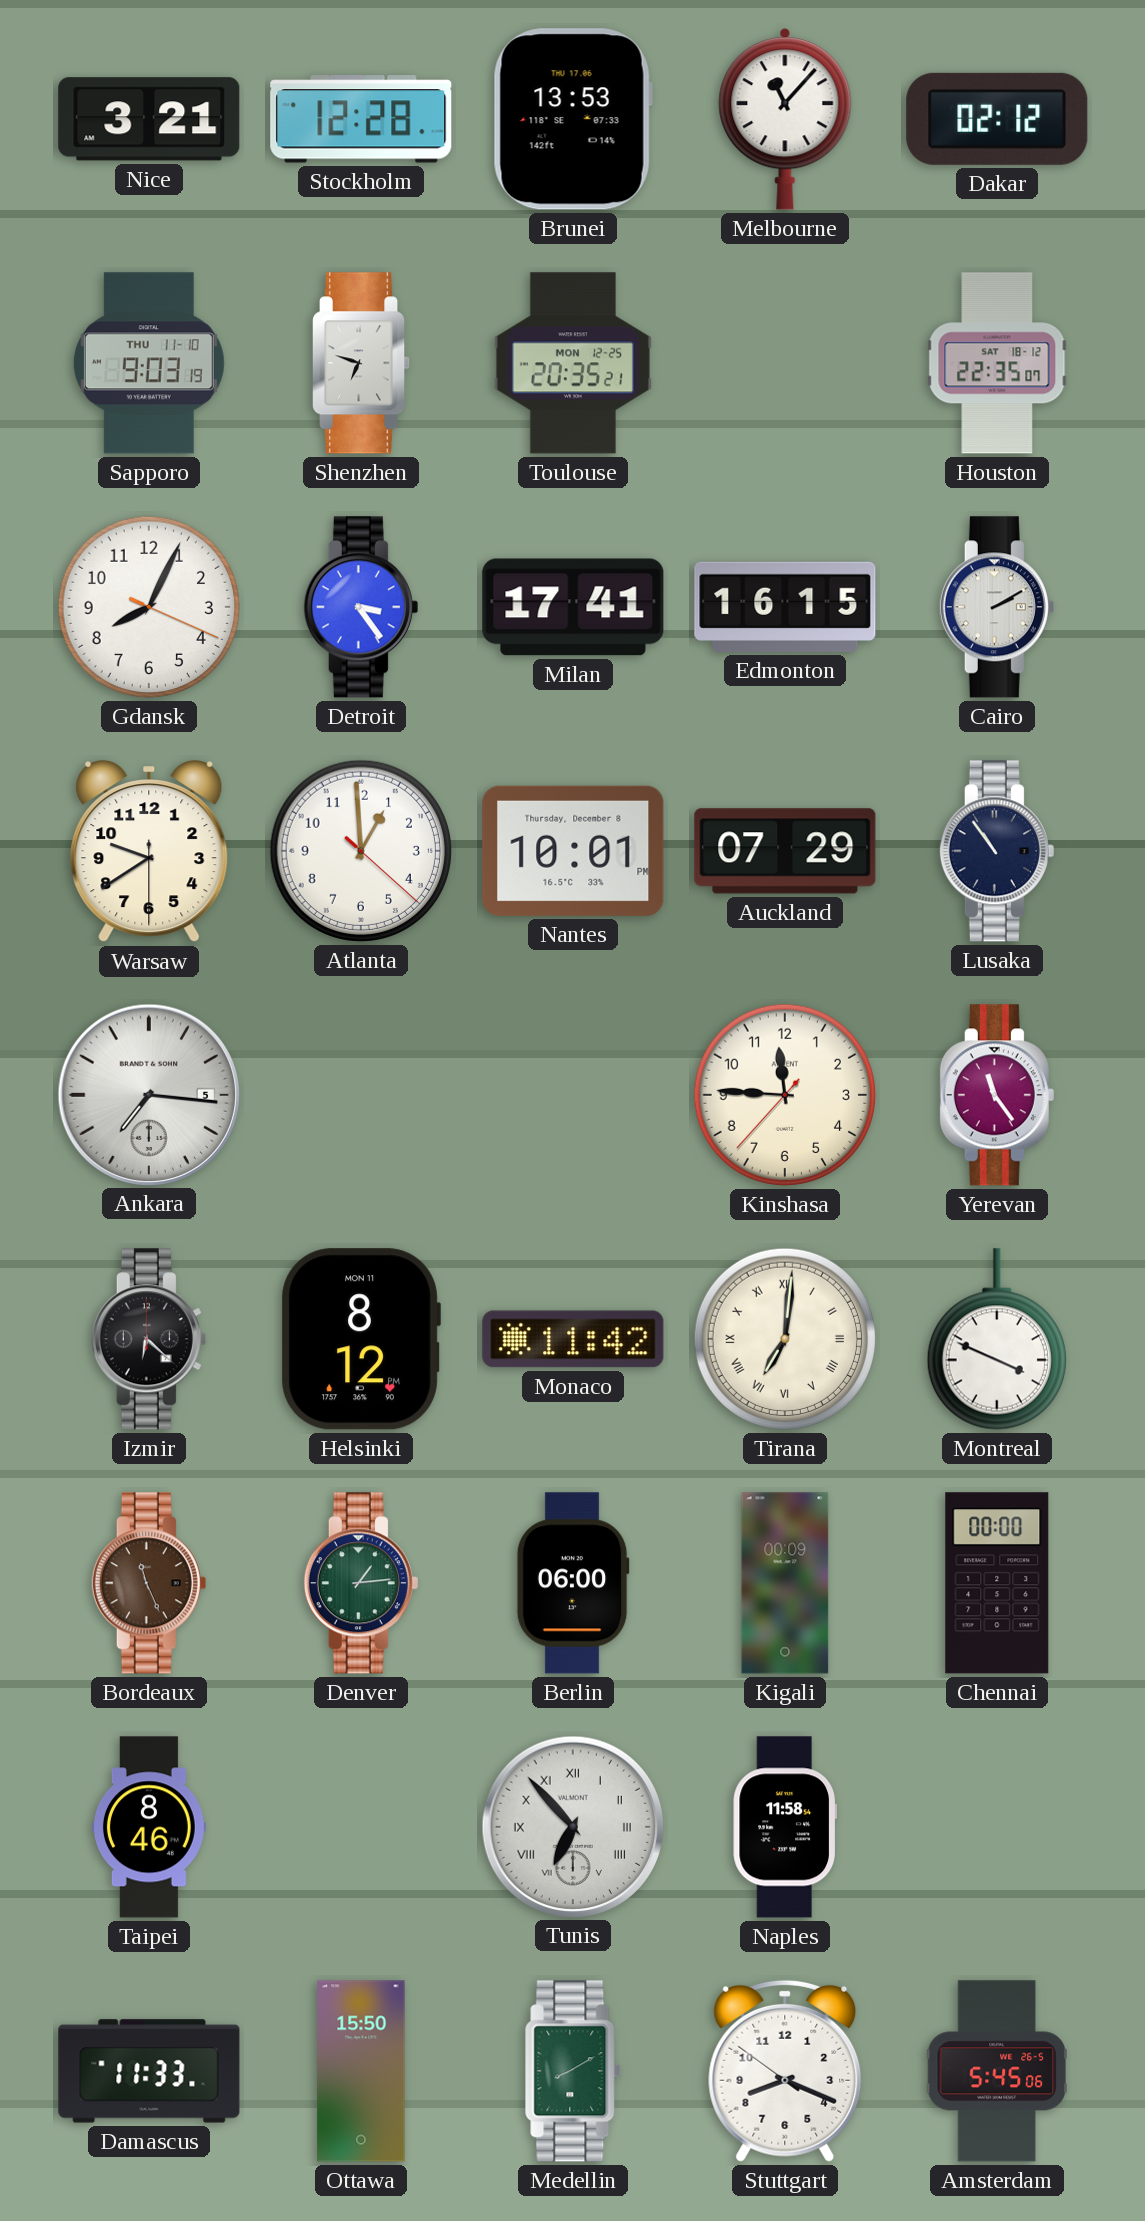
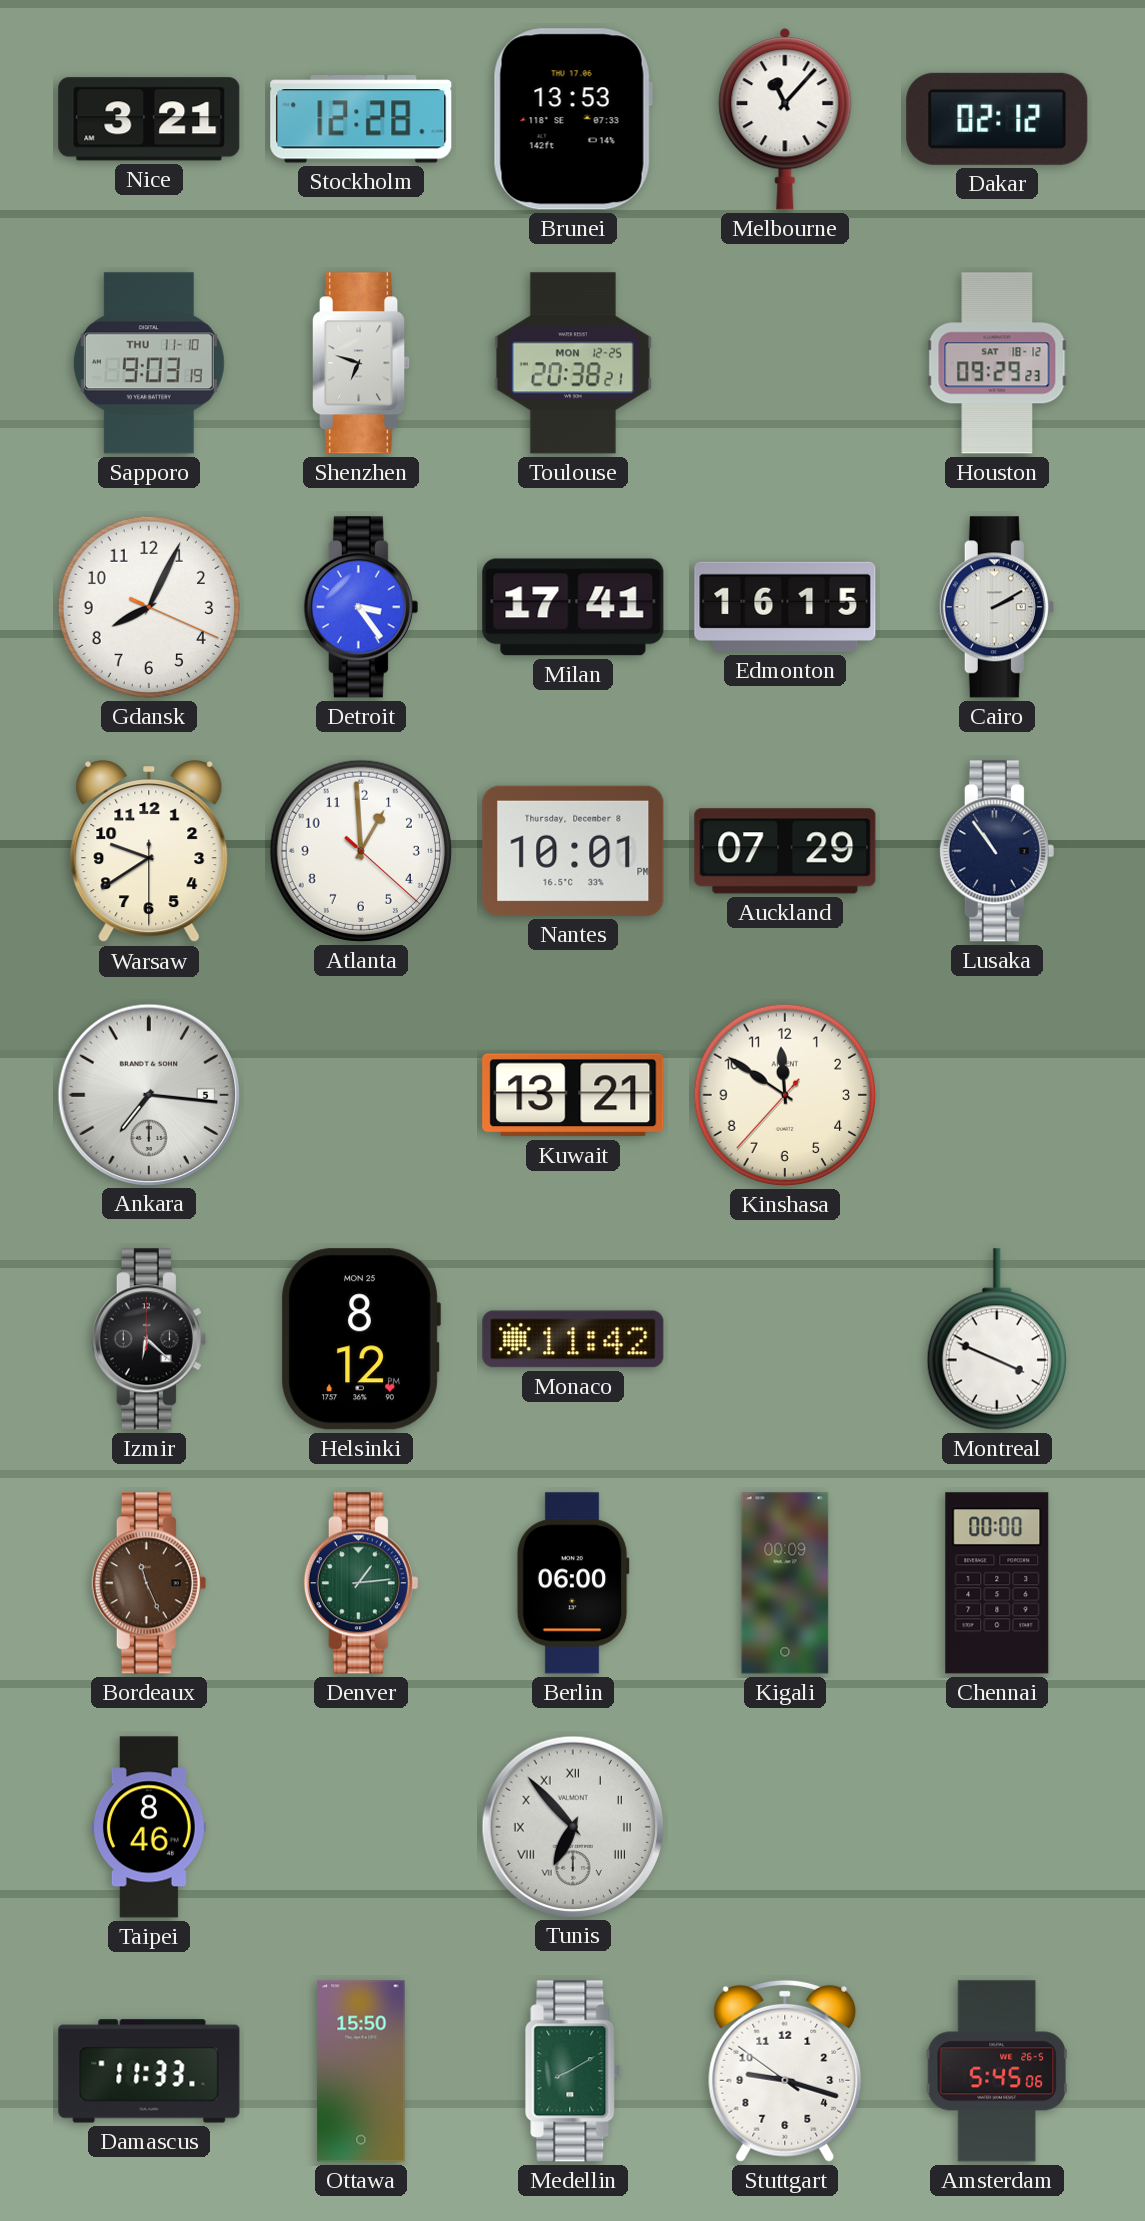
Toulouse: 20:35 -> 20:38
Houston: 22:35 -> 09:29
Kuwait: none -> 13:21
Kinshasa: 11:45 -> 11:50
Yerevan: 11:24 -> none
Helsinki date: MON 11 -> MON 25
Tirana: 7:01 -> none
Naples: 11:58 -> none
Stuttgart: 8:18 -> 9:17
